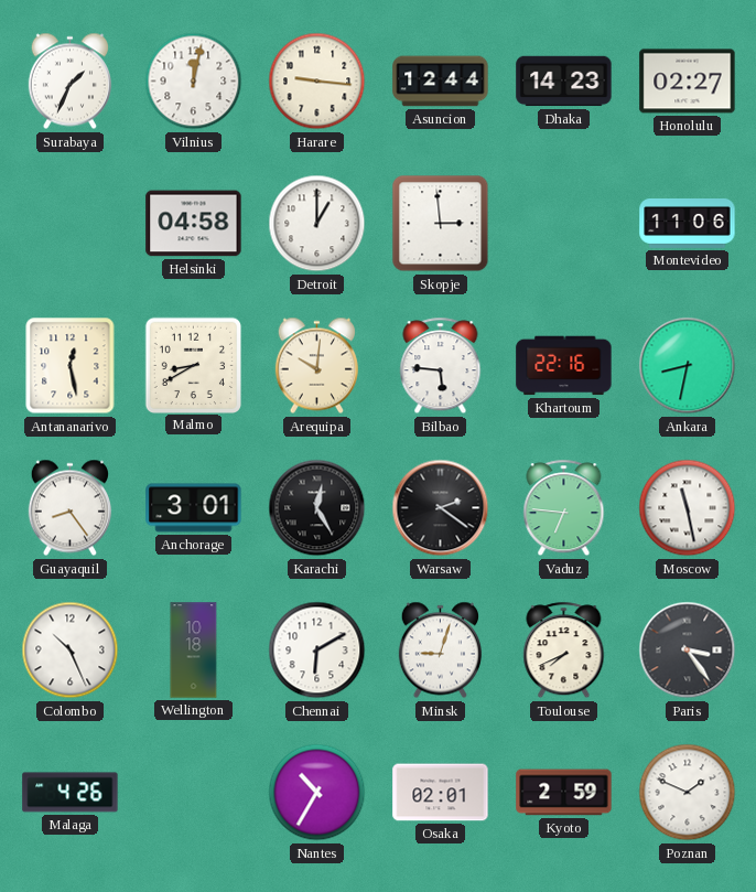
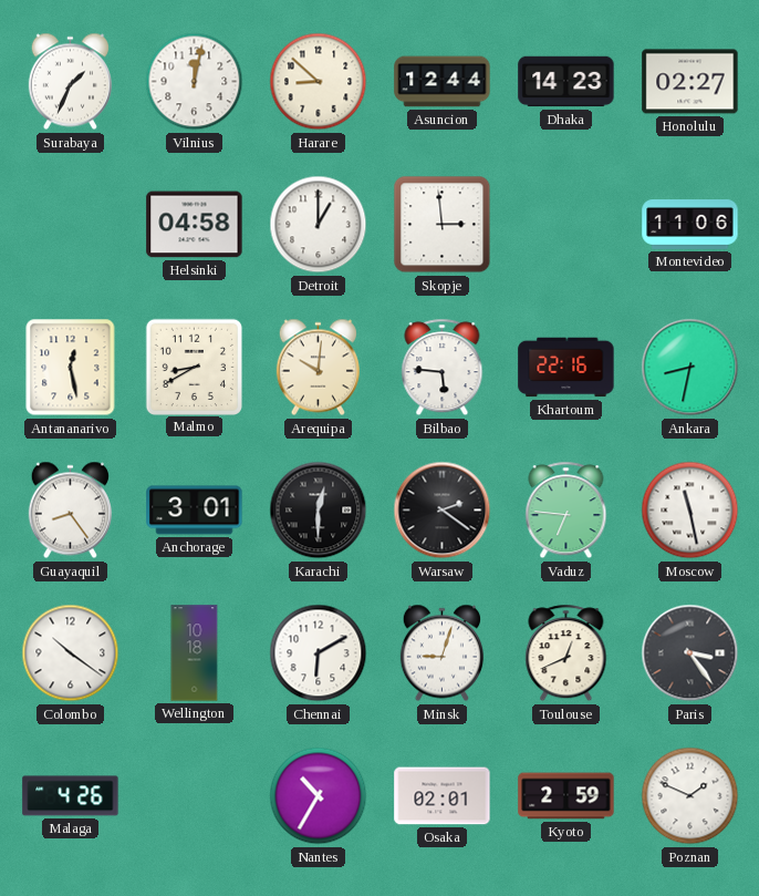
Harare: 9:16 -> 8:52
Karachi: 12:25 -> 12:30
Colombo: 10:26 -> 10:21
Toulouse: 7:41 -> 12:41
